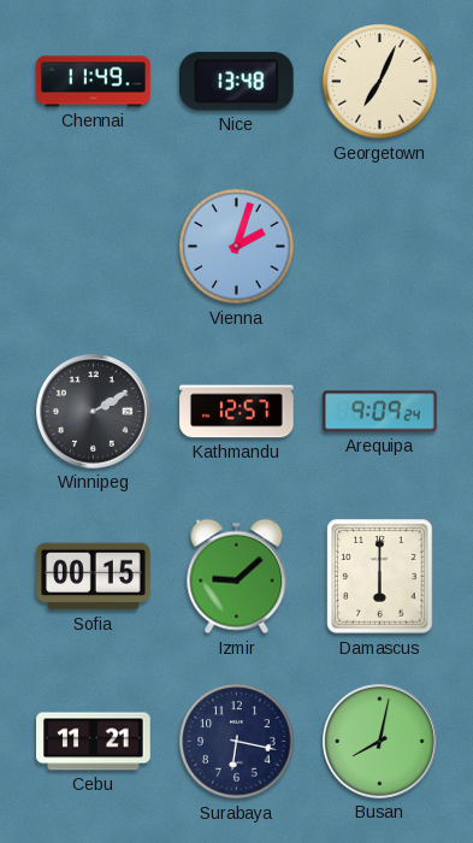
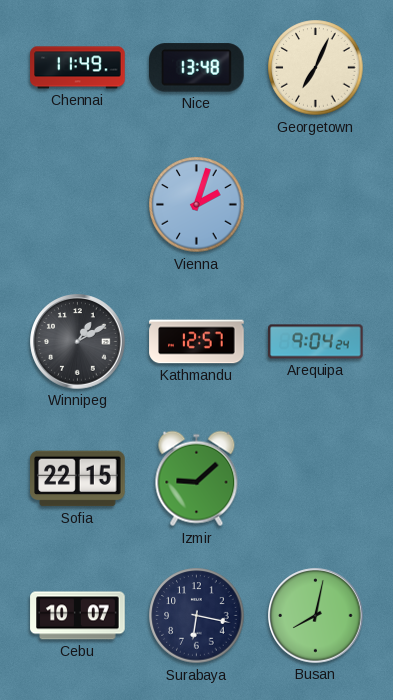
Winnipeg: 2:10 -> 1:10
Arequipa: 9:09 -> 9:04
Sofia: 00:15 -> 22:15
Damascus: 6:00 -> none
Cebu: 11:21 -> 10:07
